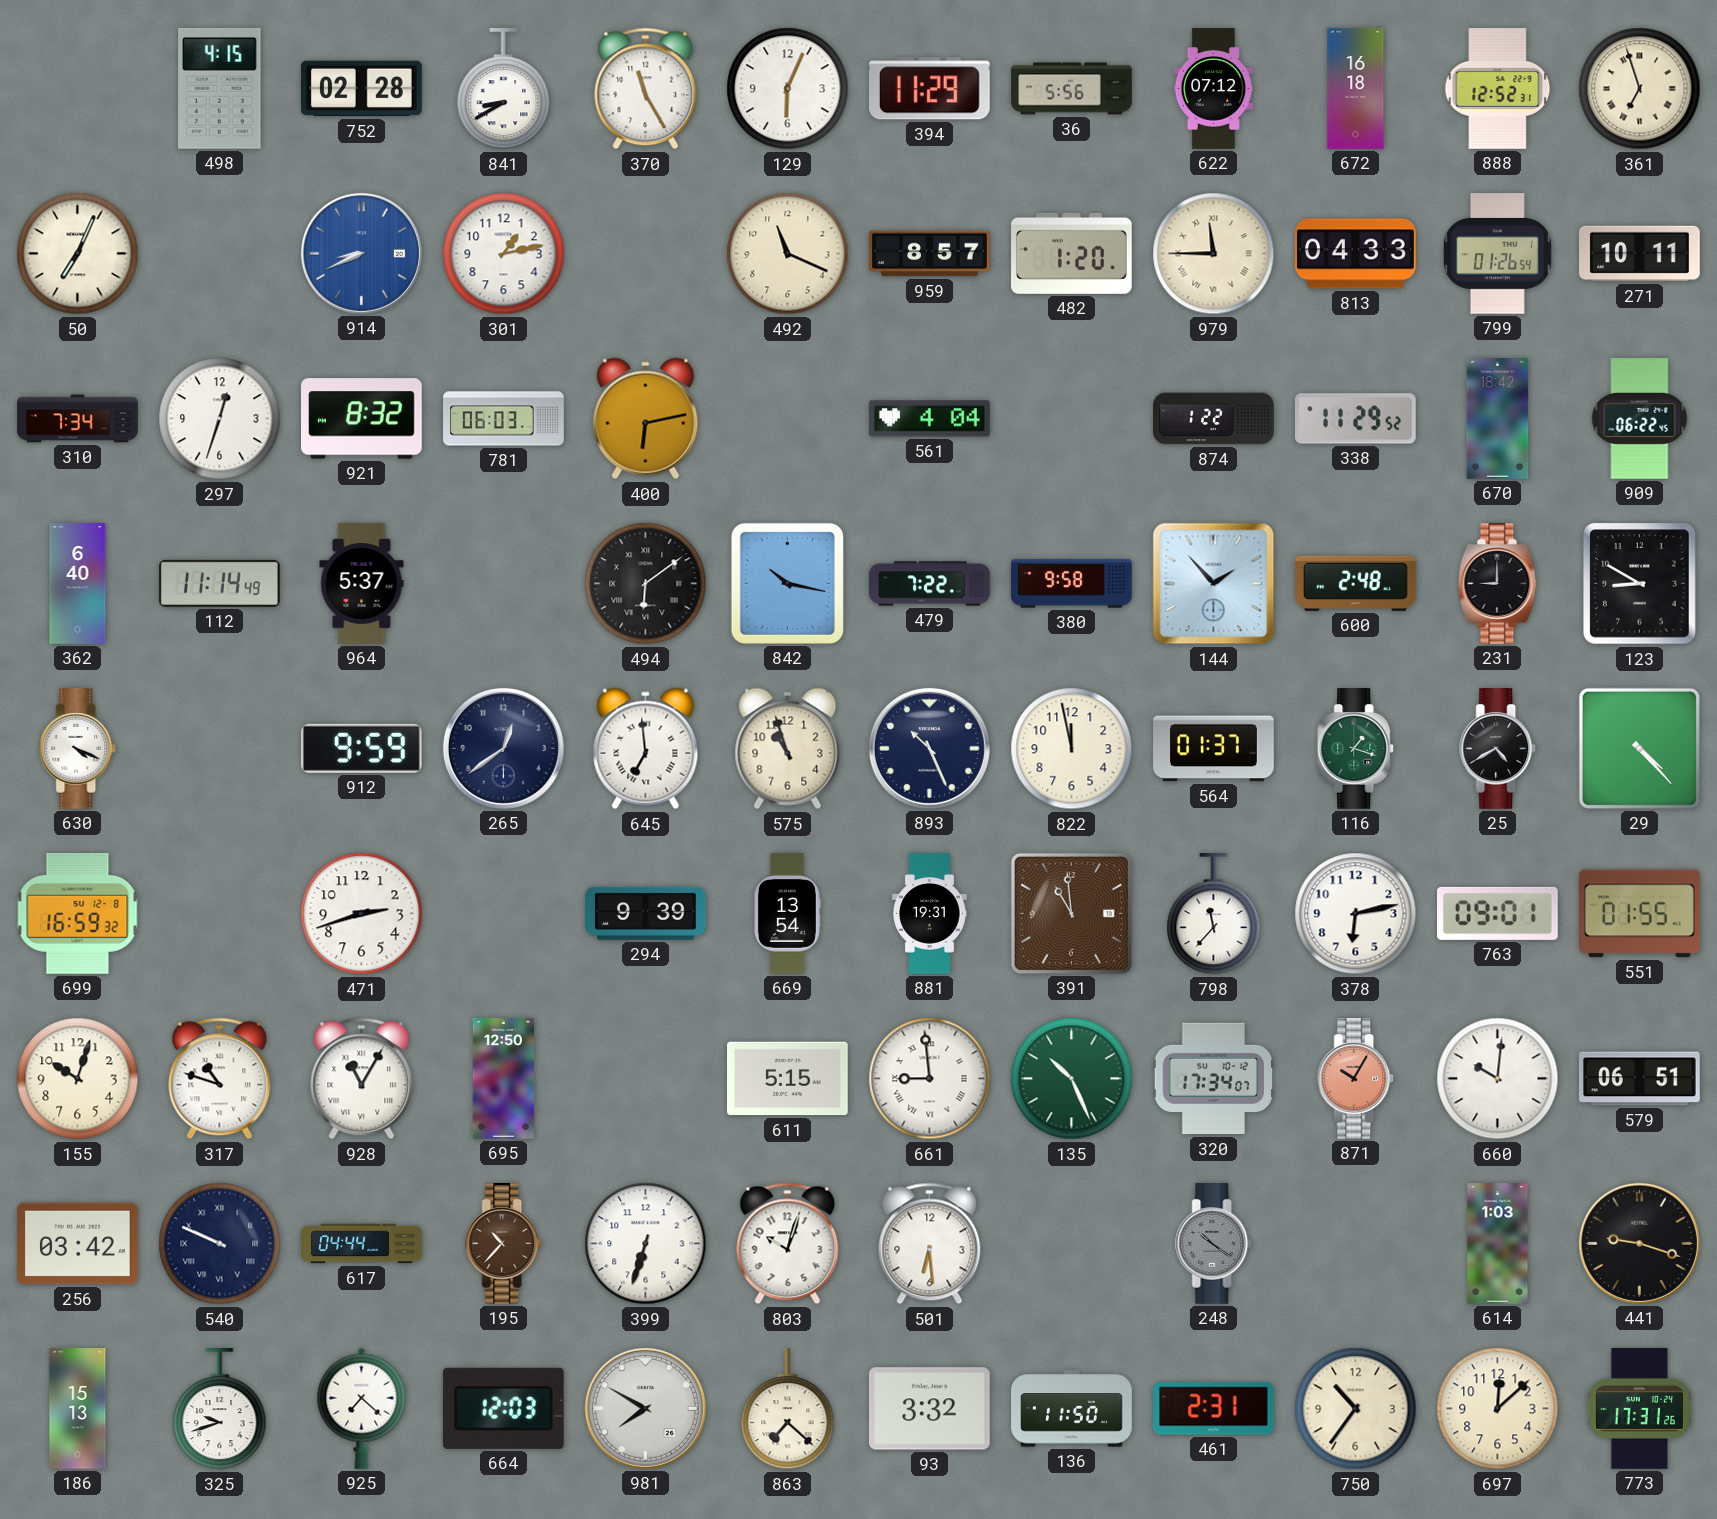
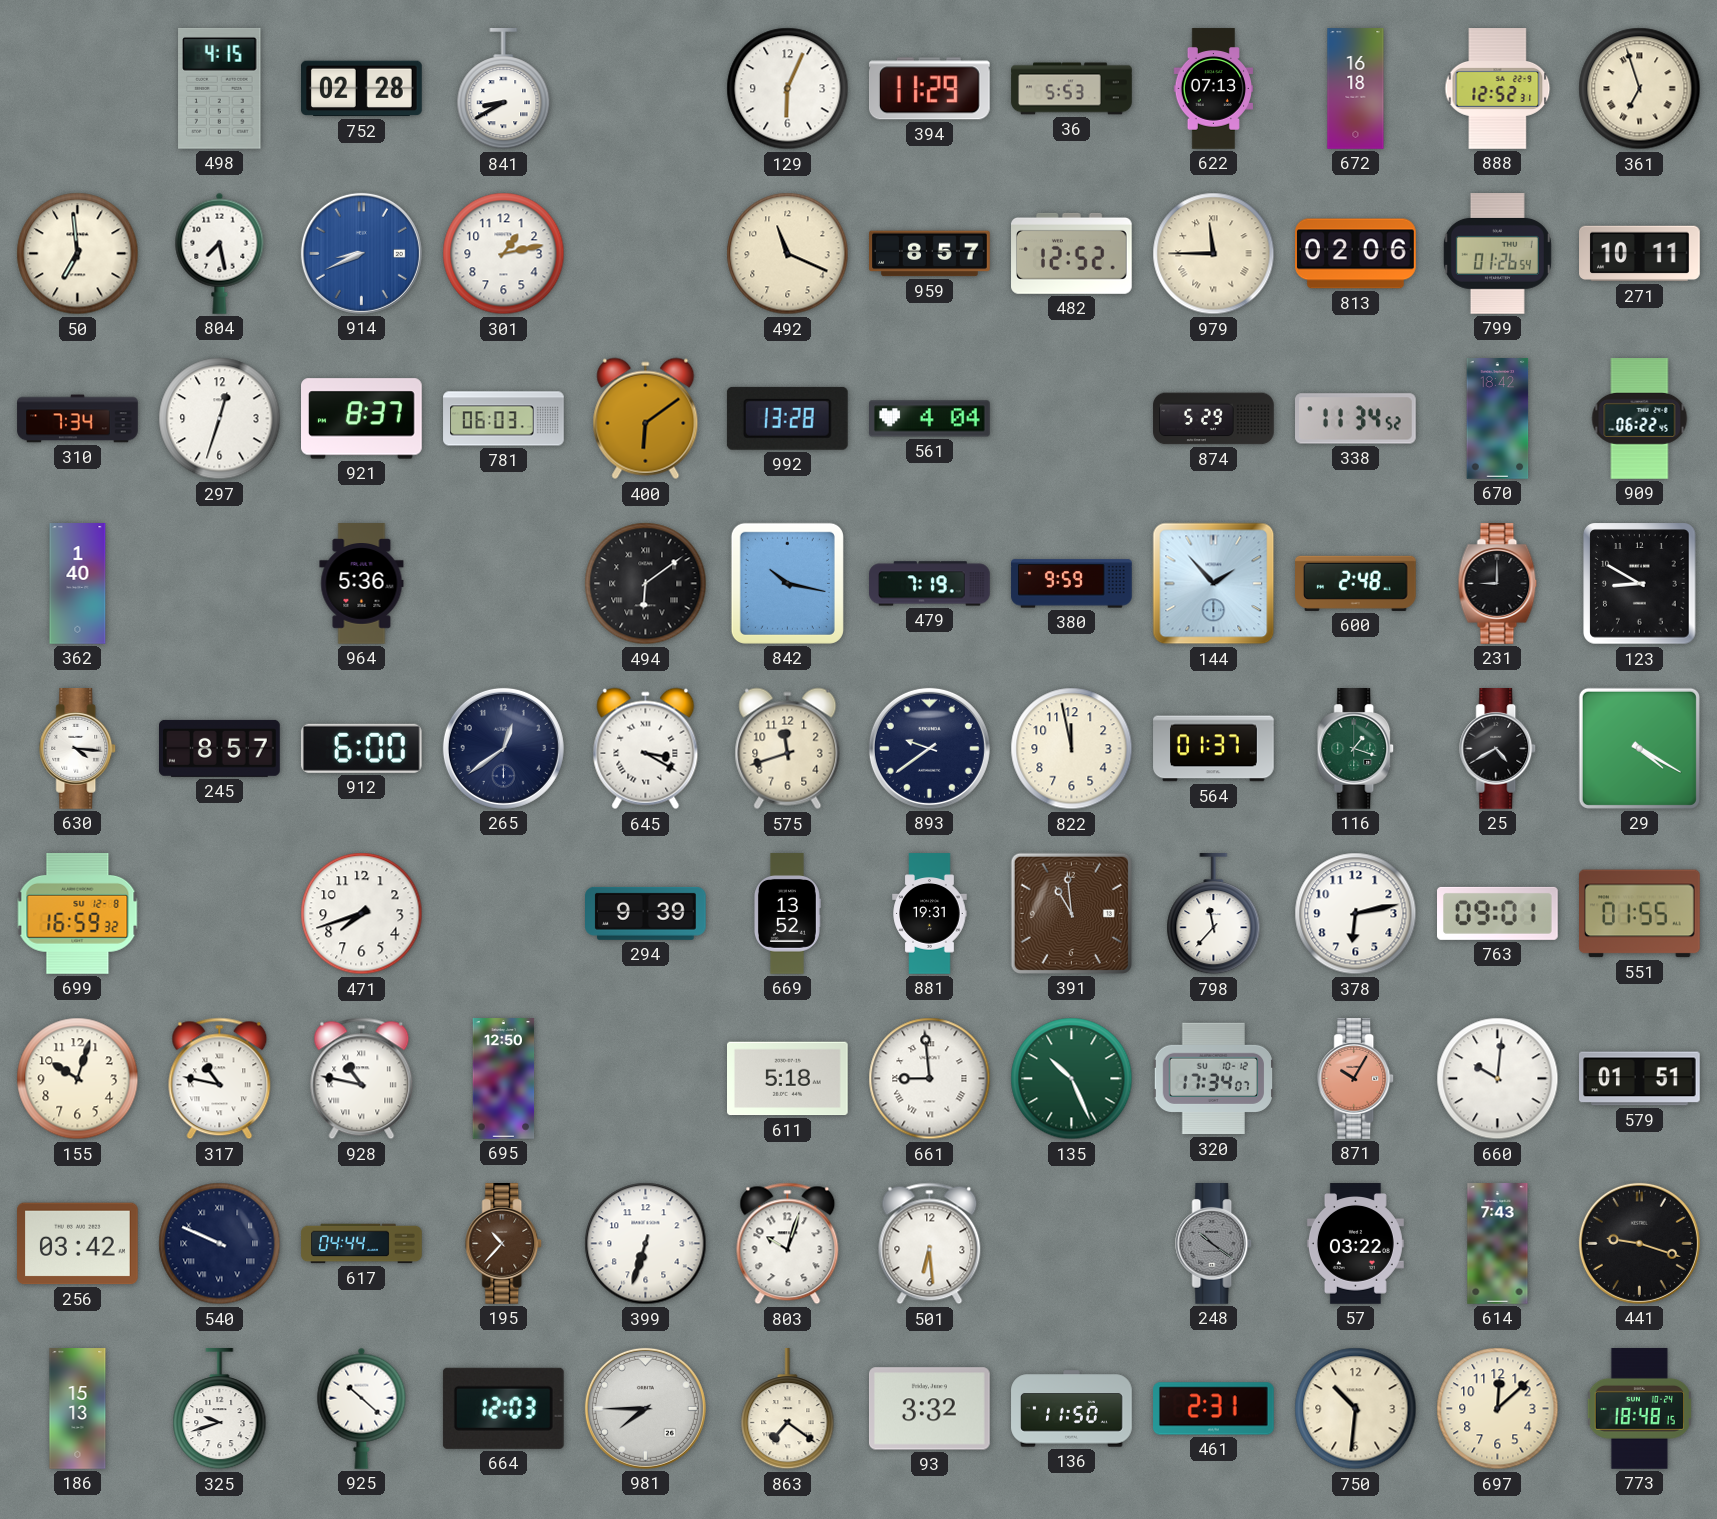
370: 11:25 -> none
36: 5:56 -> 5:53
622: 07:12 -> 07:13
50: 7:04 -> 6:59
804: none -> 7:28
482: 1:20 -> 12:52
813: 04:33 -> 02:06
921: 8:32 -> 8:37
400: 6:13 -> 6:09
992: none -> 13:28
874: 1:22 -> 5:29
338: 11:29 -> 11:34
362: 6:40 -> 1:40
112: 11:14 -> none
964: 5:37 -> 5:36
479: 7:22 -> 7:19
380: 9:58 -> 9:59
630: 4:19 -> 4:16
245: none -> 8:57
912: 9:59 -> 6:00
645: 6:59 -> 3:20
575: 10:57 -> 11:42
893: 10:26 -> 9:39
29: 4:23 -> 4:20
471: 2:42 -> 7:42
669: 13:54 -> 13:52
317: 10:48 -> 10:47
928: 11:05 -> 10:47
611: 5:15 -> 5:18
579: 06:51 -> 01:51
57: none -> 03:22
614: 1:03 -> 7:43
925: 7:22 -> 10:22
981: 7:50 -> 7:45
863: 7:22 -> 7:21
750: 10:36 -> 10:31
773: 17:31 -> 18:48
